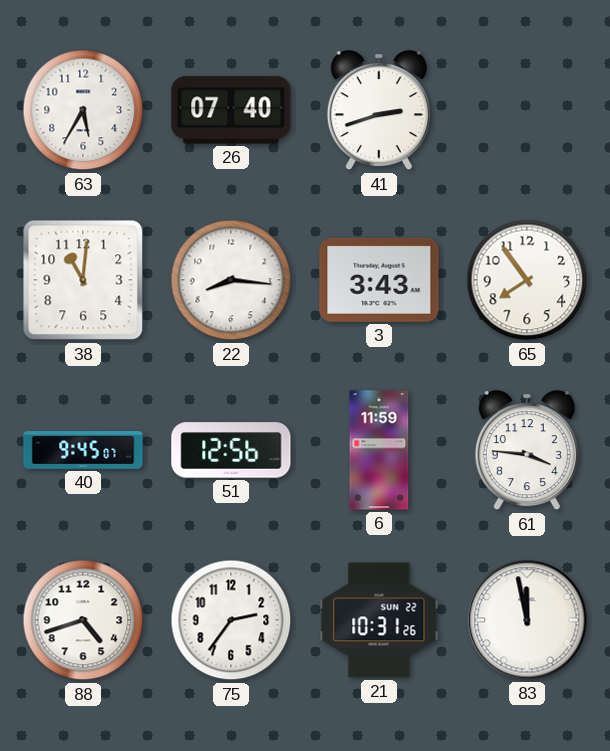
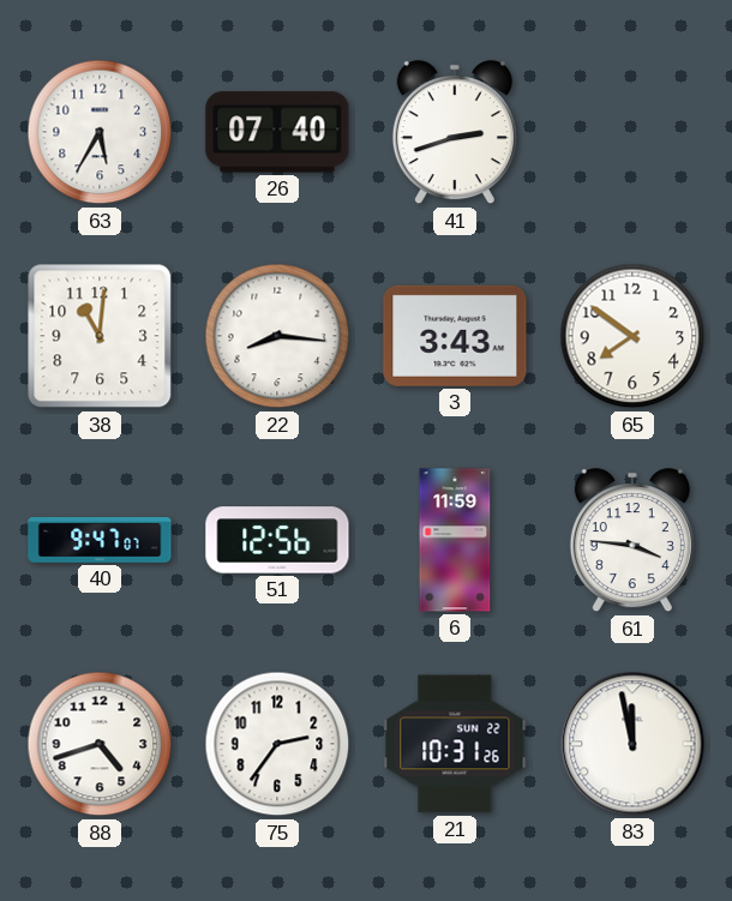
65: 7:54 -> 7:51
40: 9:45 -> 9:47
